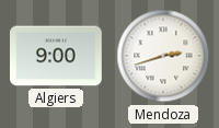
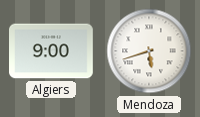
Mendoza: 2:42 -> 5:42
